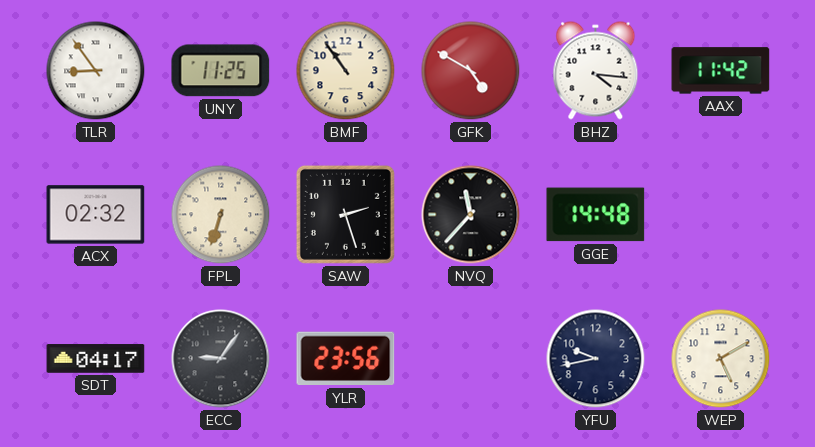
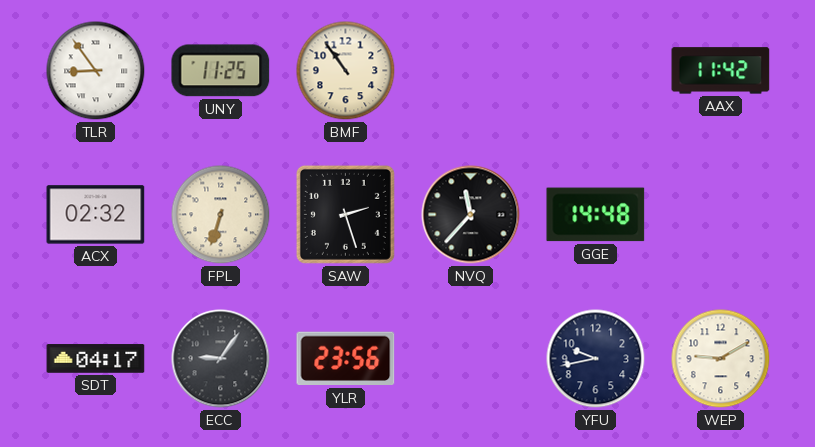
GFK: 4:50 -> none
BHZ: 4:16 -> none
WEP: 5:10 -> 9:10
